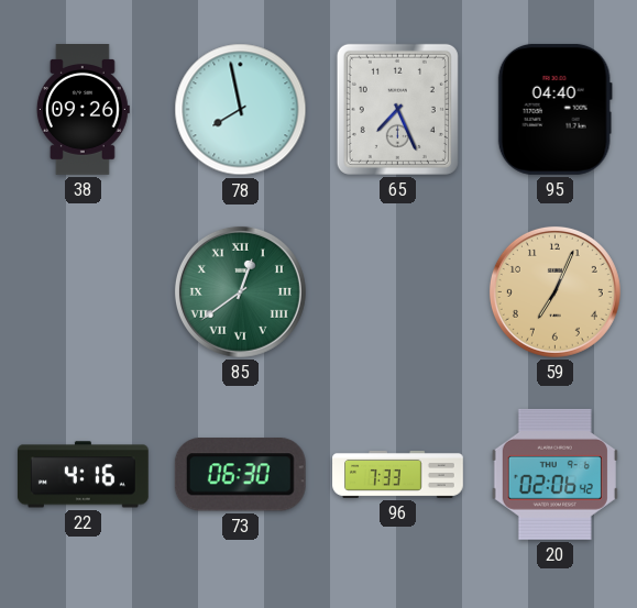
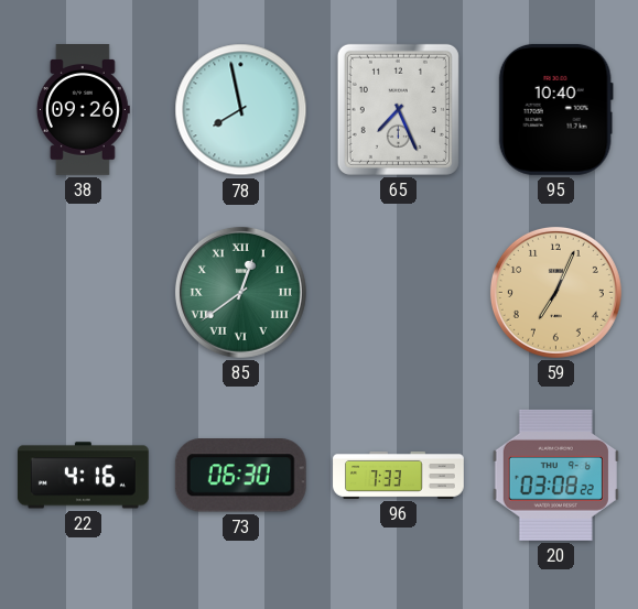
95: 04:40 -> 10:40
20: 02:06 -> 03:08
